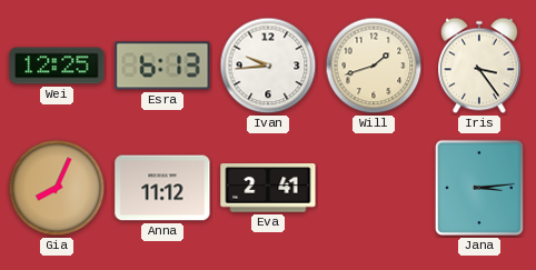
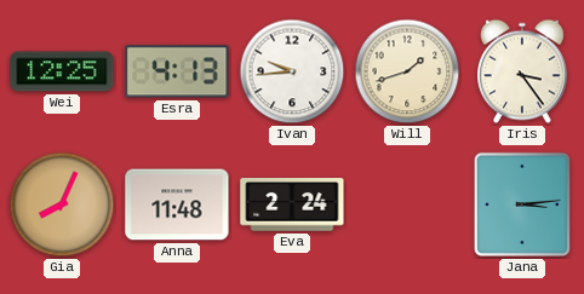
Esra: 6:13 -> 4:13
Anna: 11:12 -> 11:48
Eva: 2:41 -> 2:24
